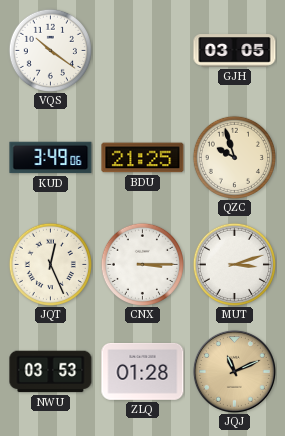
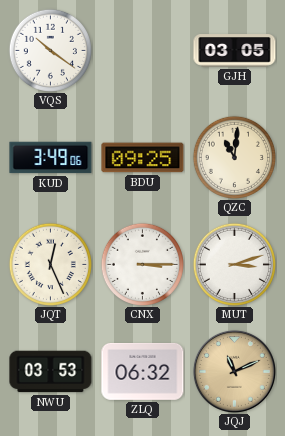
BDU: 21:25 -> 09:25
QZC: 9:57 -> 11:01
ZLQ: 01:28 -> 06:32
